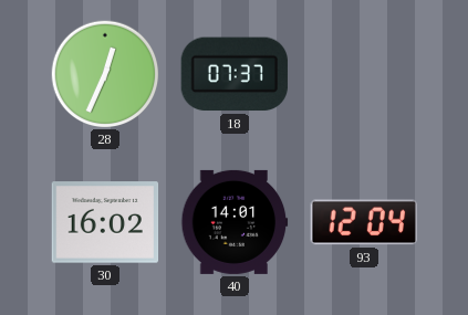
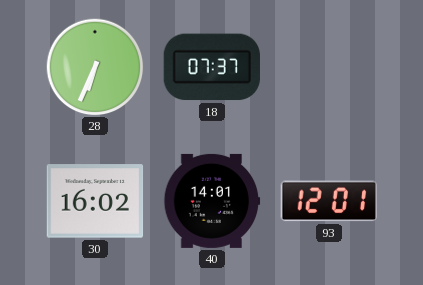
28: 12:34 -> 6:34
93: 12:04 -> 12:01
